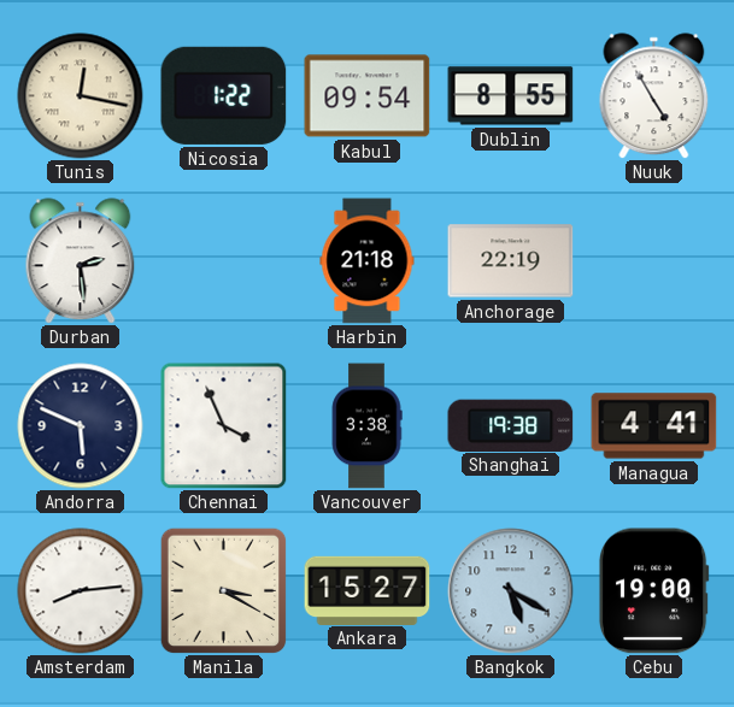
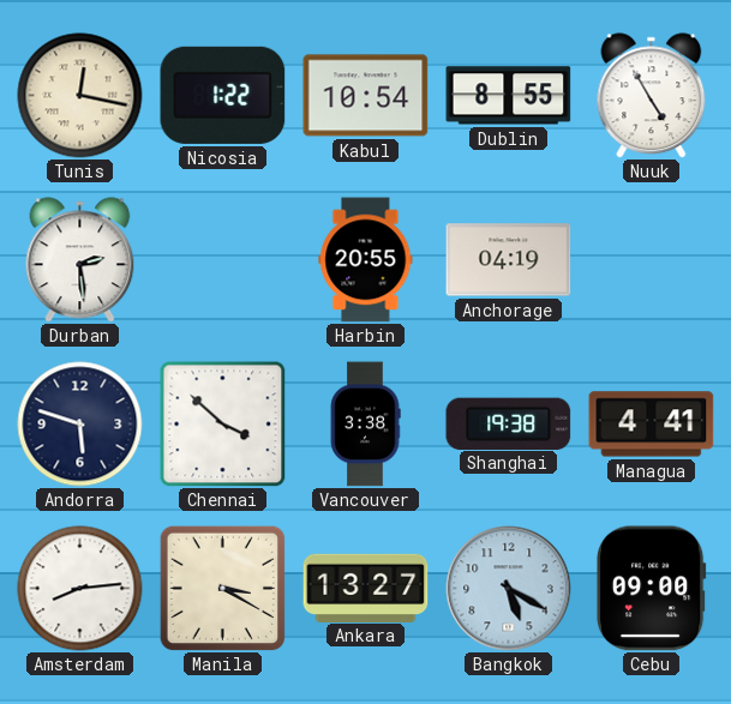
Kabul: 09:54 -> 10:54
Harbin: 21:18 -> 20:55
Anchorage: 22:19 -> 04:19
Andorra: 5:49 -> 5:48
Chennai: 3:56 -> 3:52
Ankara: 15:27 -> 13:27
Cebu: 19:00 -> 09:00
